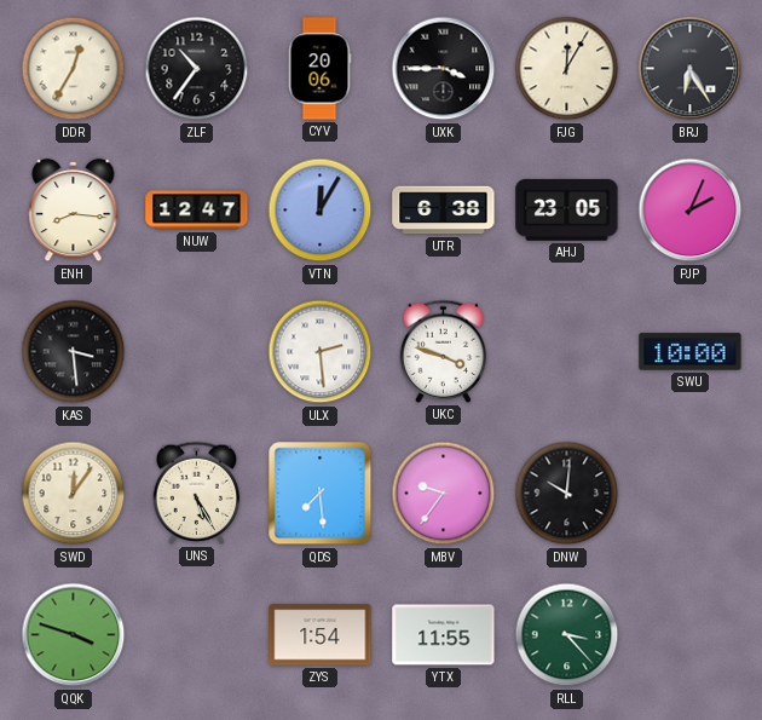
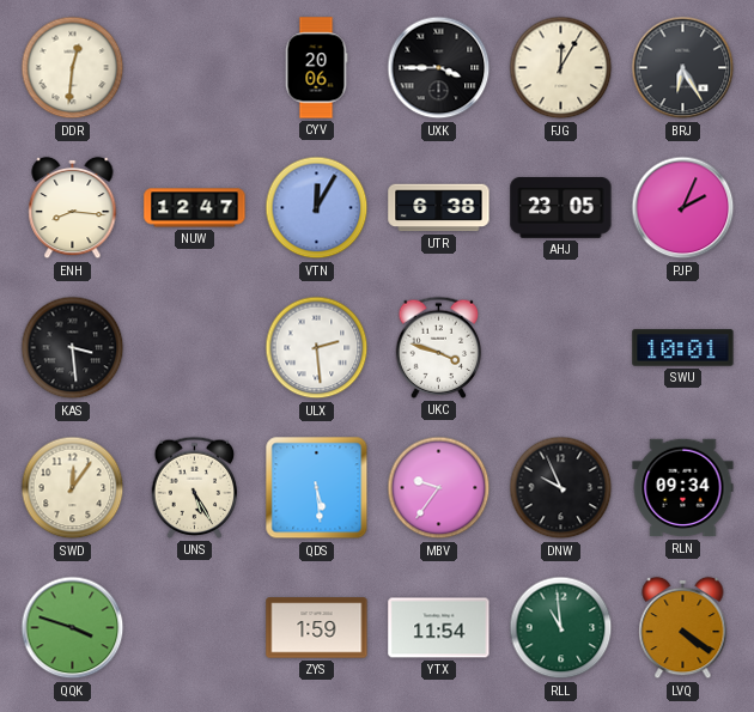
DDR: 12:35 -> 12:31
ZLF: 10:36 -> none
SWU: 10:00 -> 10:01
QDS: 7:29 -> 5:29
DNW: 10:01 -> 9:56
RLN: none -> 09:34
ZYS: 1:54 -> 1:59
YTX: 11:55 -> 11:54
RLL: 3:23 -> 10:59
LVQ: none -> 4:21
